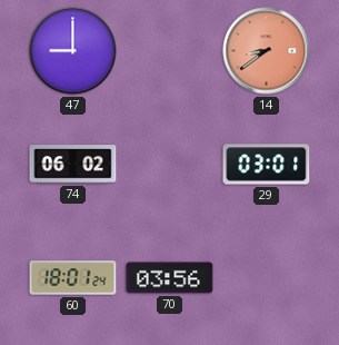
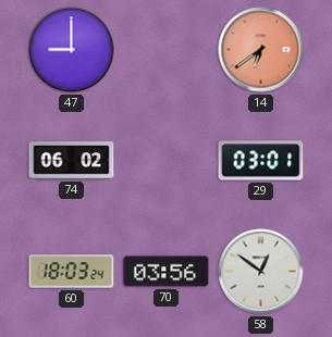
14: 8:39 -> 6:39
60: 18:01 -> 18:03
58: none -> 12:51
